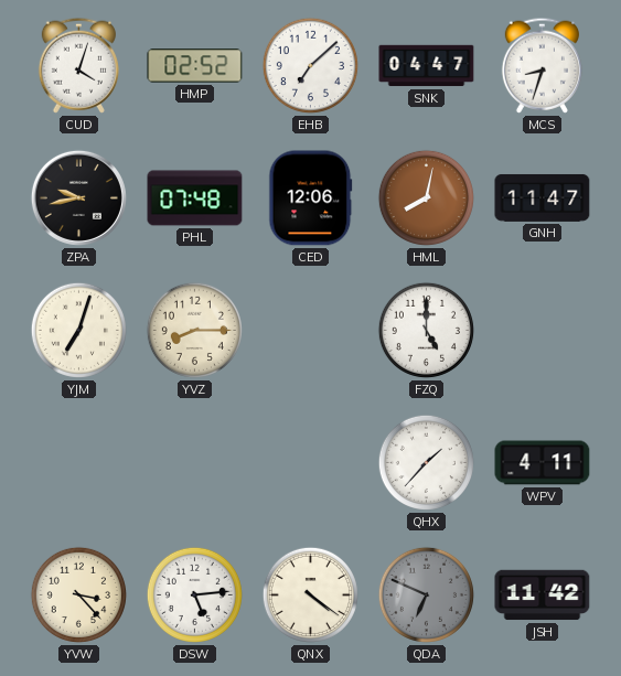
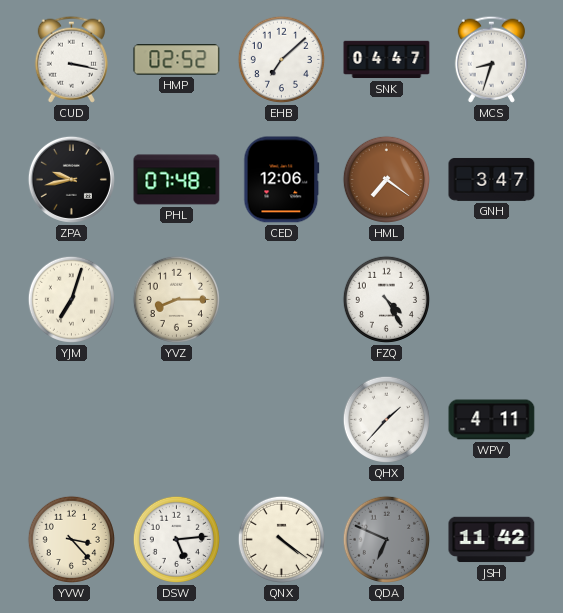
CUD: 4:03 -> 3:17
HML: 8:02 -> 7:21
GNH: 11:47 -> 3:47
FZQ: 5:00 -> 4:25
